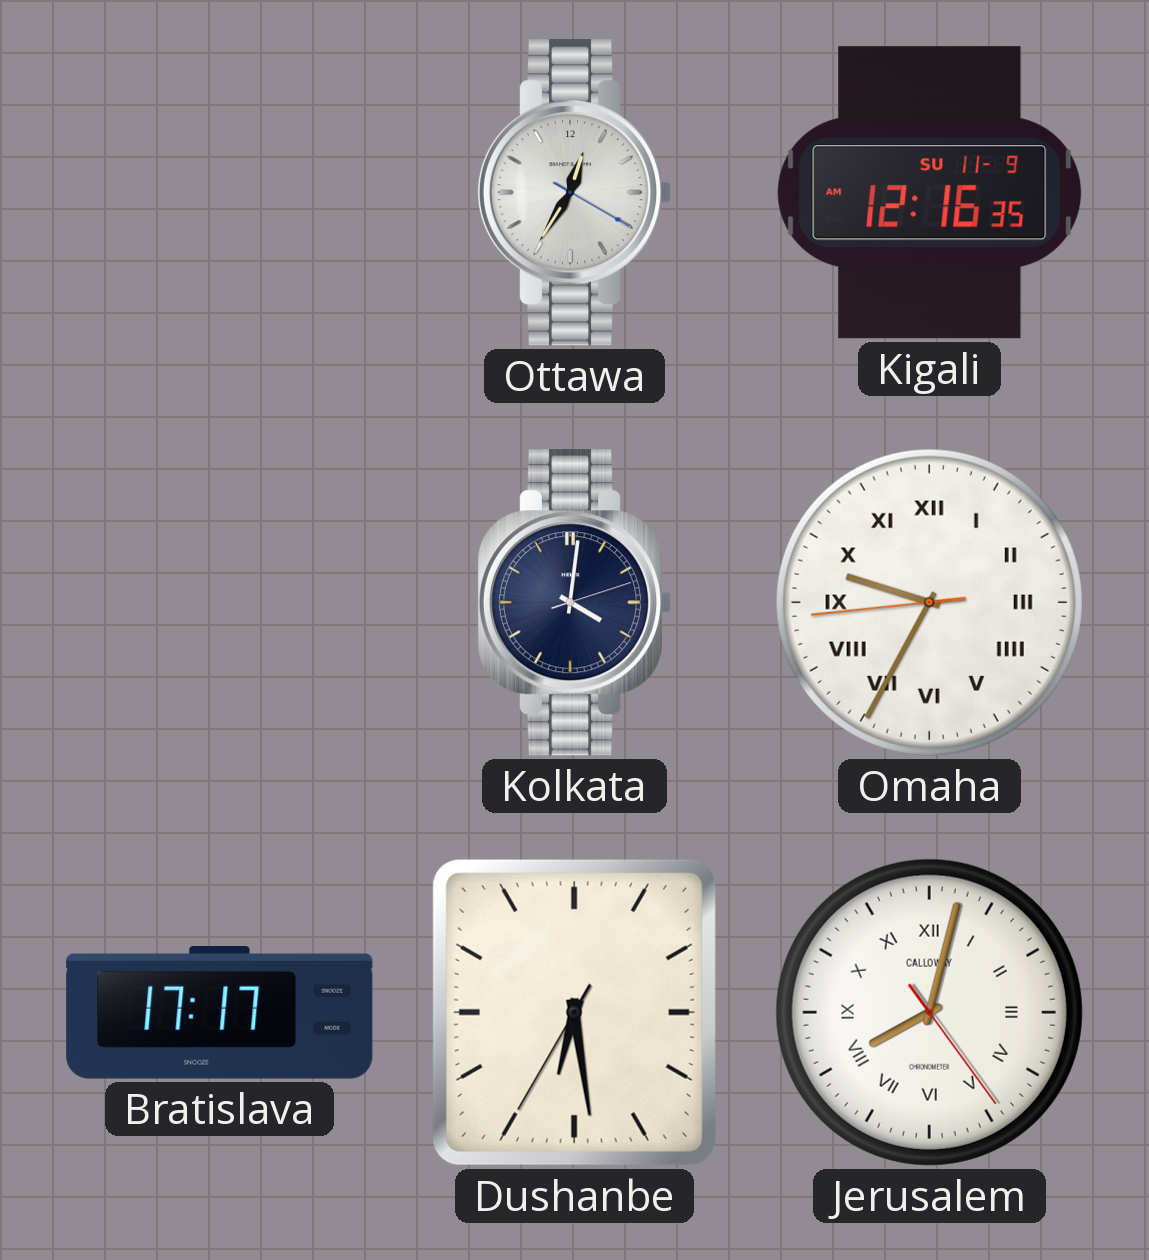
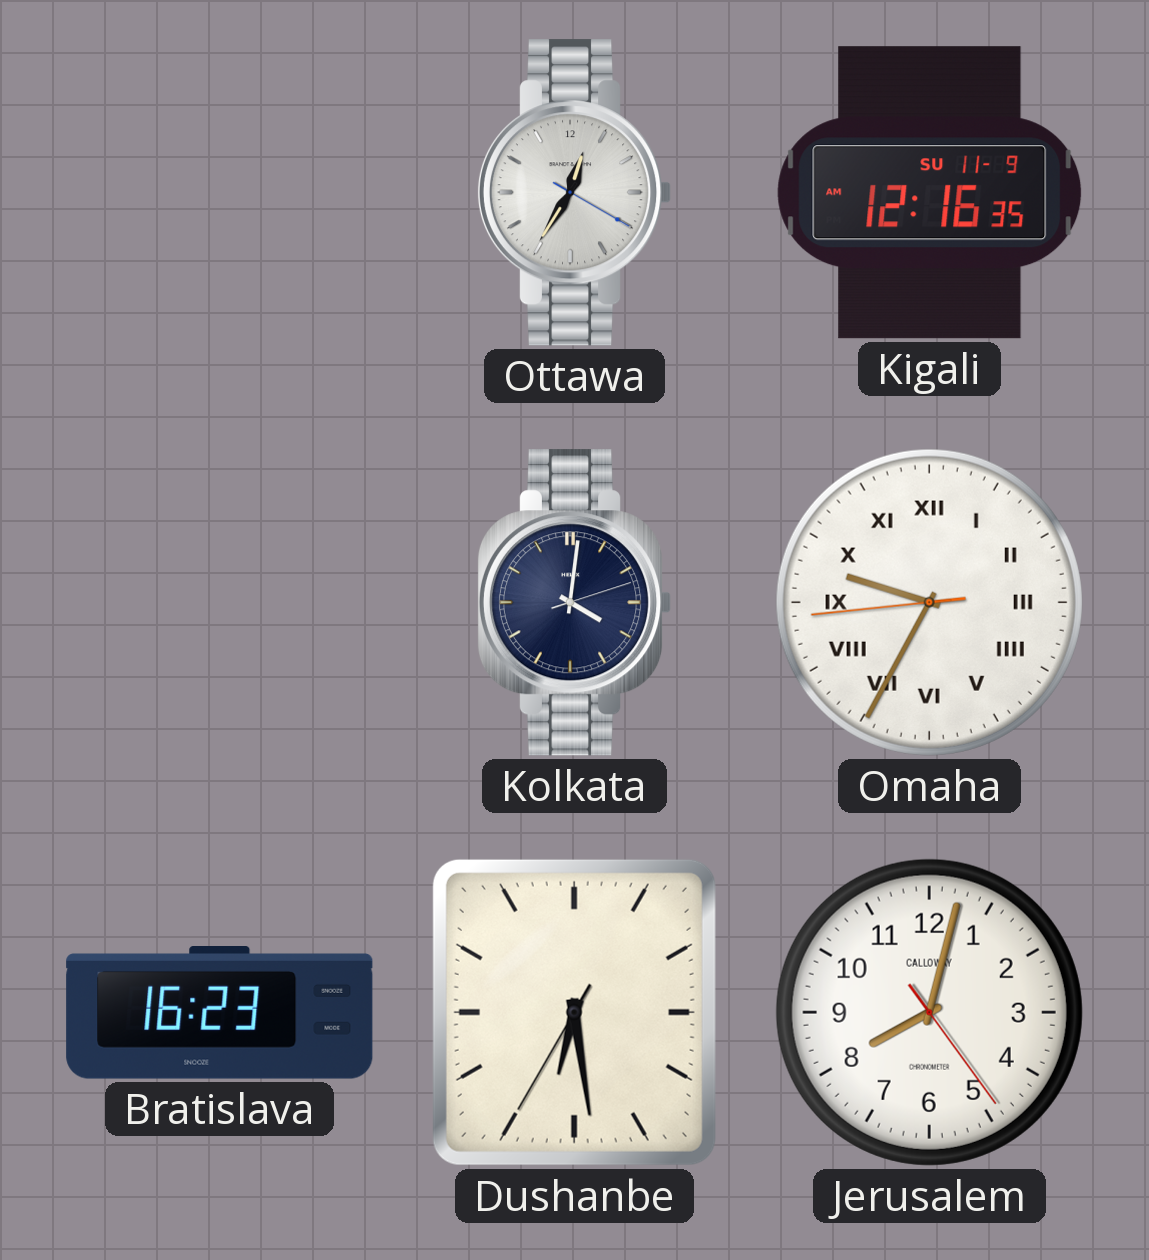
Bratislava: 17:17 -> 16:23
Jerusalem numerals: Roman -> Arabic
